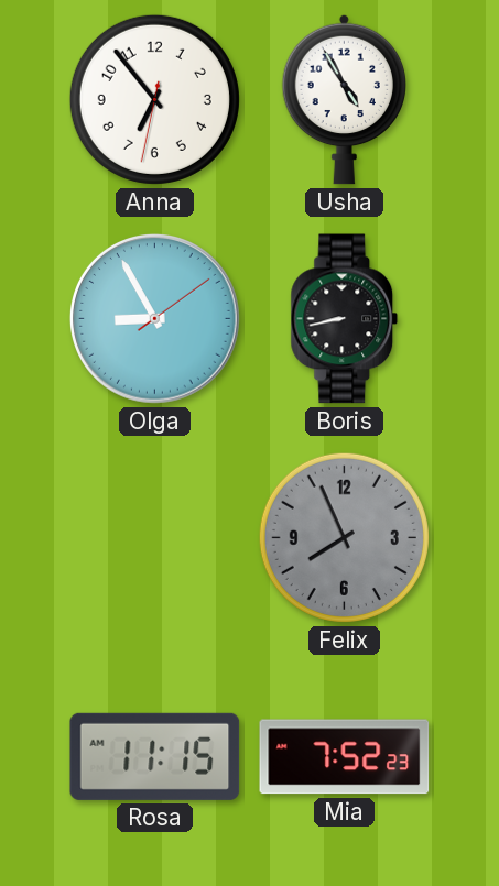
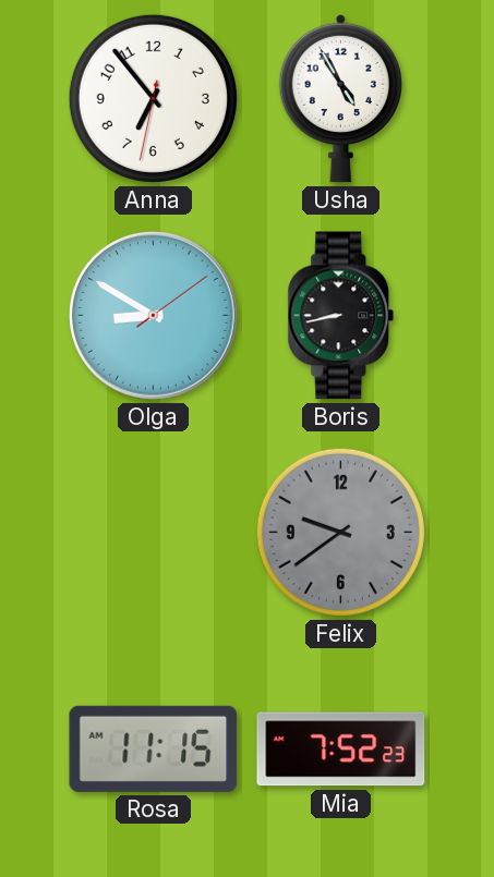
Olga: 8:55 -> 8:50
Felix: 7:56 -> 9:39
